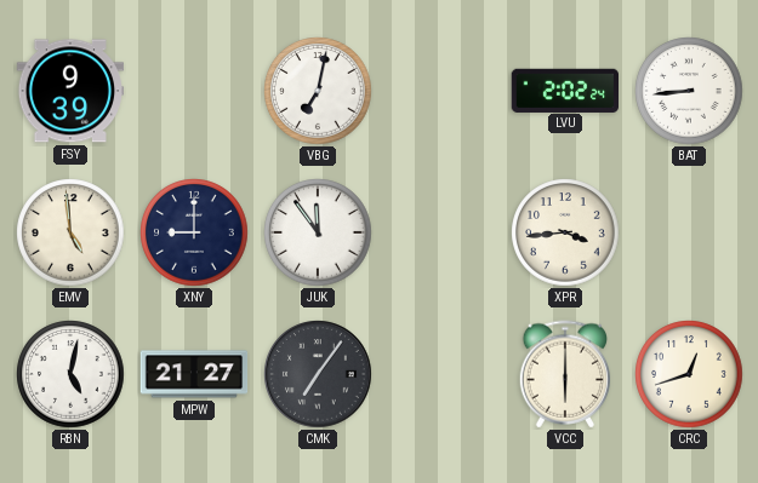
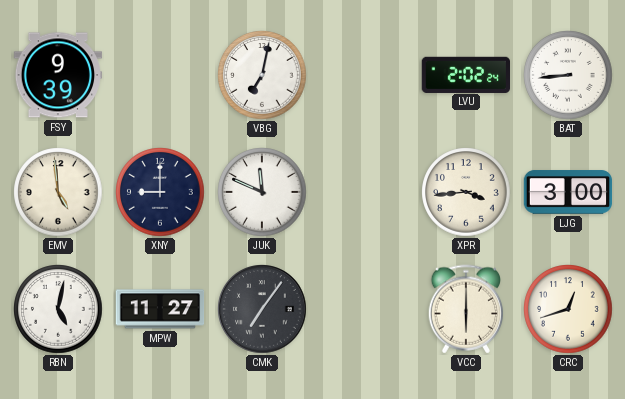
JUK: 11:54 -> 11:49
LJG: none -> 3:00
MPW: 21:27 -> 11:27
